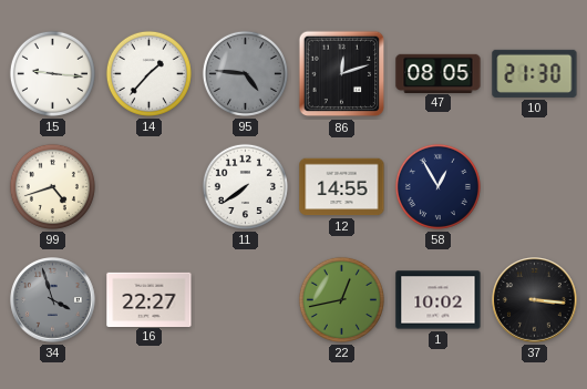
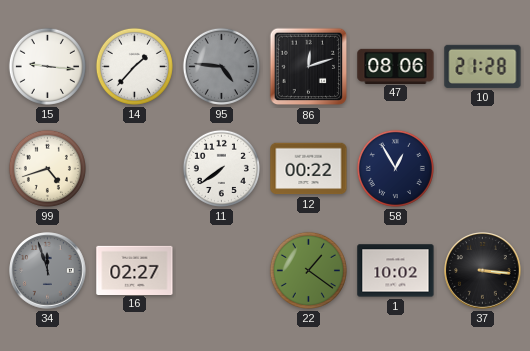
47: 08:05 -> 08:06
10: 21:30 -> 21:28
12: 14:55 -> 00:22
34: 3:57 -> 11:57
16: 22:27 -> 02:27
22: 12:43 -> 1:21
